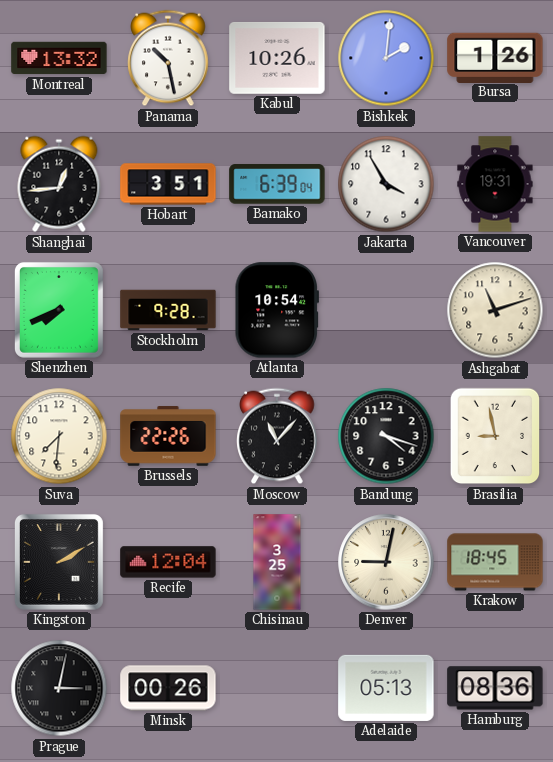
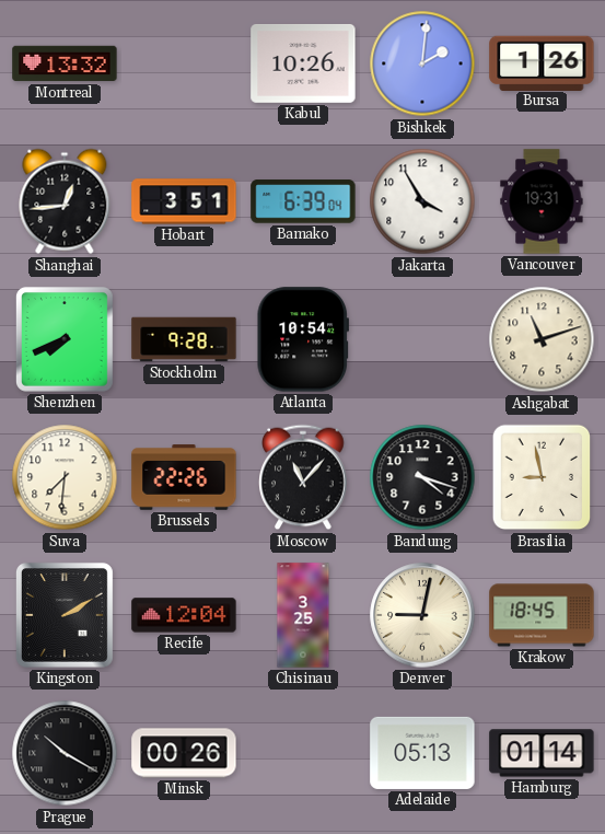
Panama: 10:28 -> none
Prague: 3:02 -> 10:20
Hamburg: 08:36 -> 01:14
